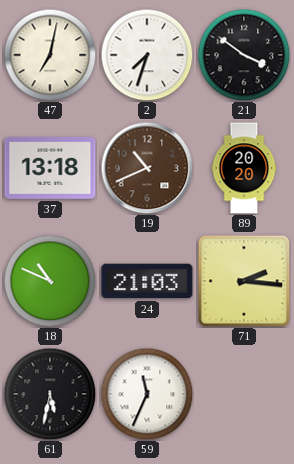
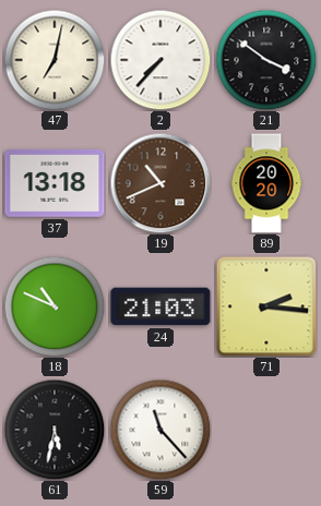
2: 7:33 -> 7:37
59: 11:34 -> 11:23
